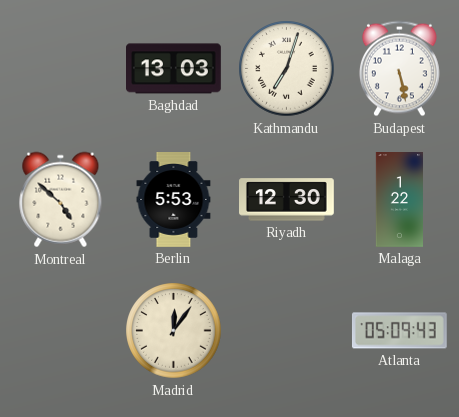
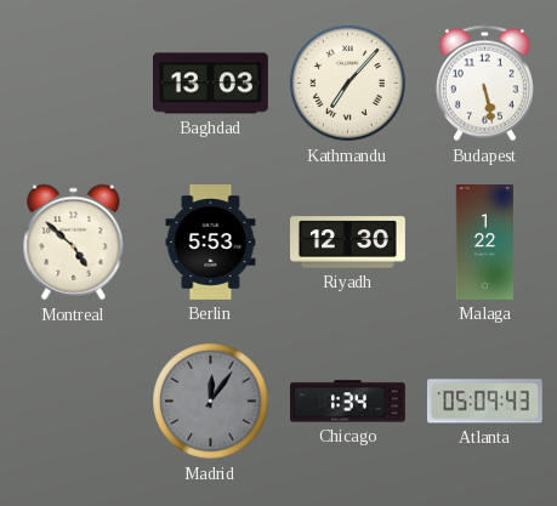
Kathmandu: 7:03 -> 7:07
Madrid dial: cream -> grey
Chicago: none -> 1:34
